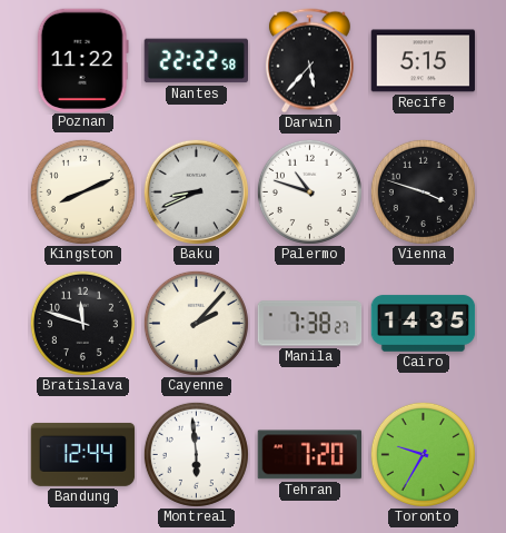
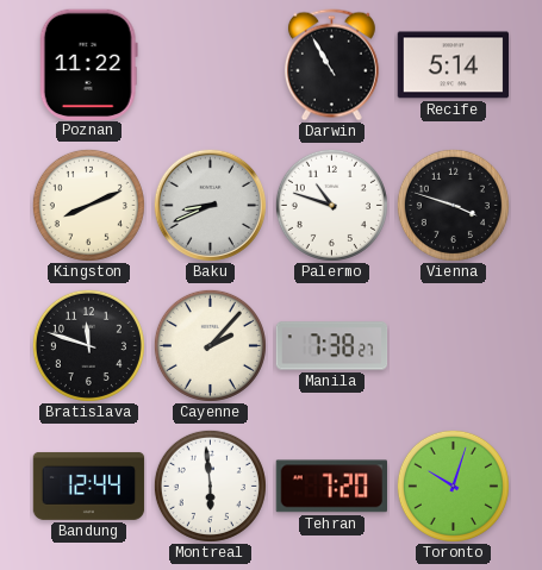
Nantes: 22:22 -> none
Darwin: 5:37 -> 10:55
Recife: 5:15 -> 5:14
Cairo: 14:35 -> none
Toronto: 9:35 -> 10:03
